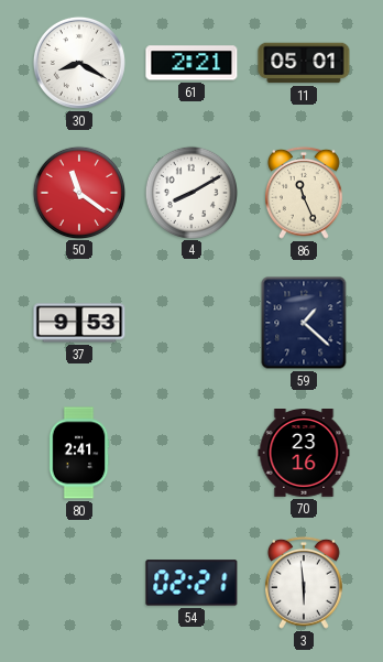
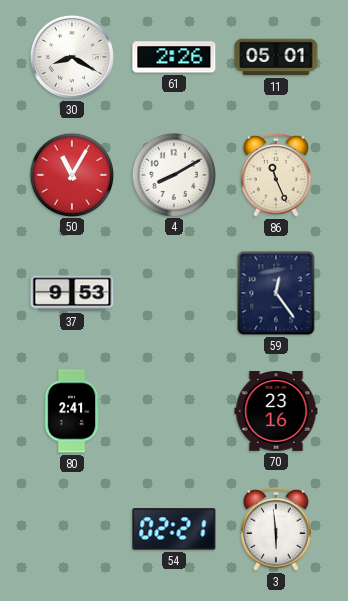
61: 2:21 -> 2:26
50: 11:21 -> 11:05
59: 1:22 -> 12:24
